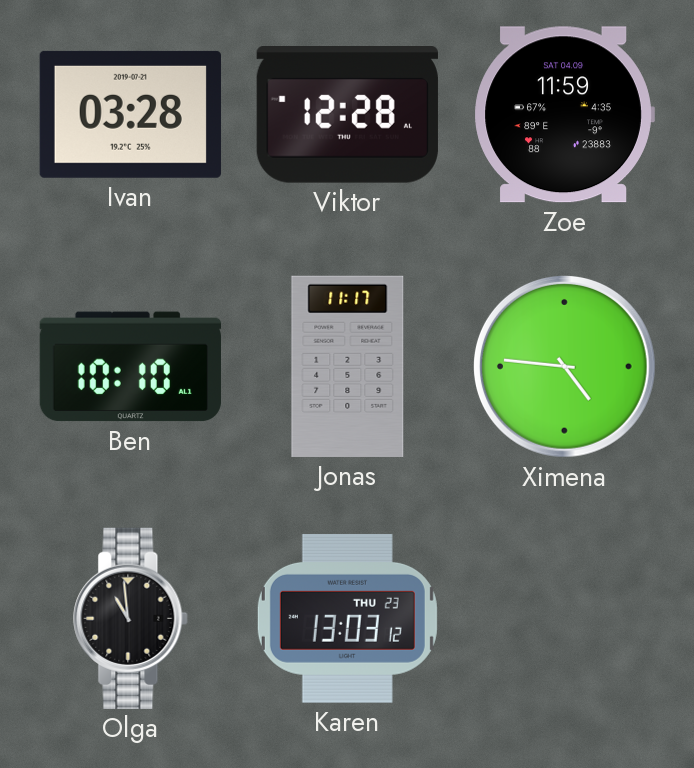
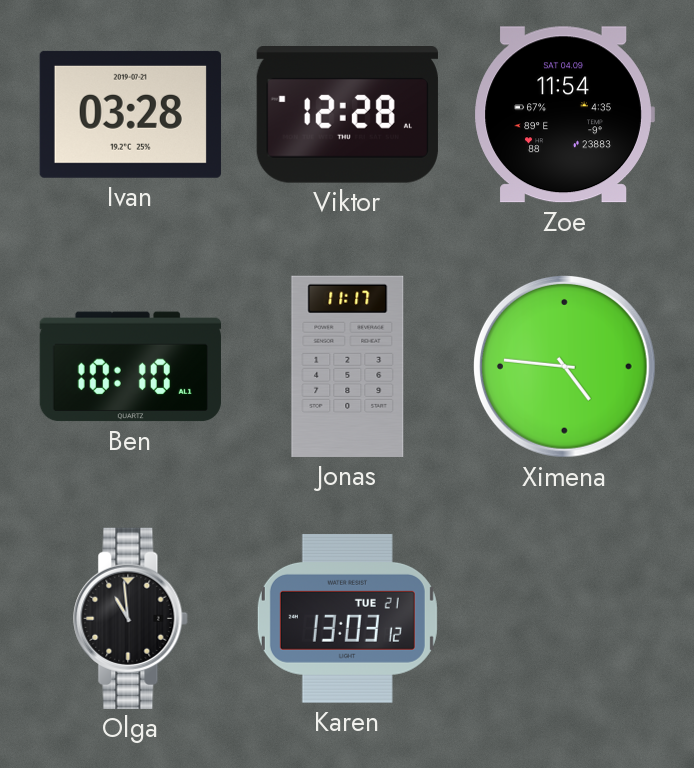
Zoe: 11:59 -> 11:54
Karen date: THU 23 -> TUE 21
